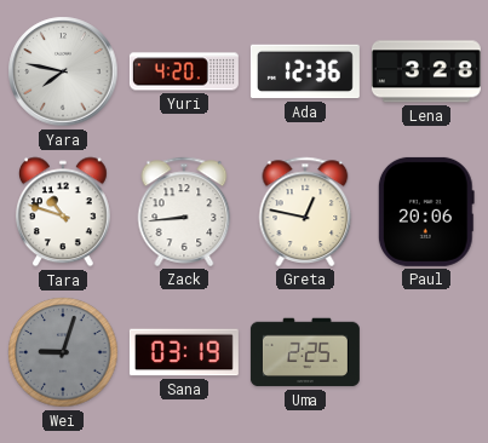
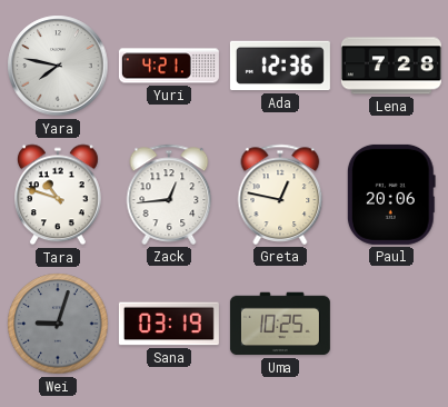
Yuri: 4:20 -> 4:21
Lena: 3:28 -> 7:28
Zack: 8:44 -> 12:44
Uma: 2:25 -> 10:25
